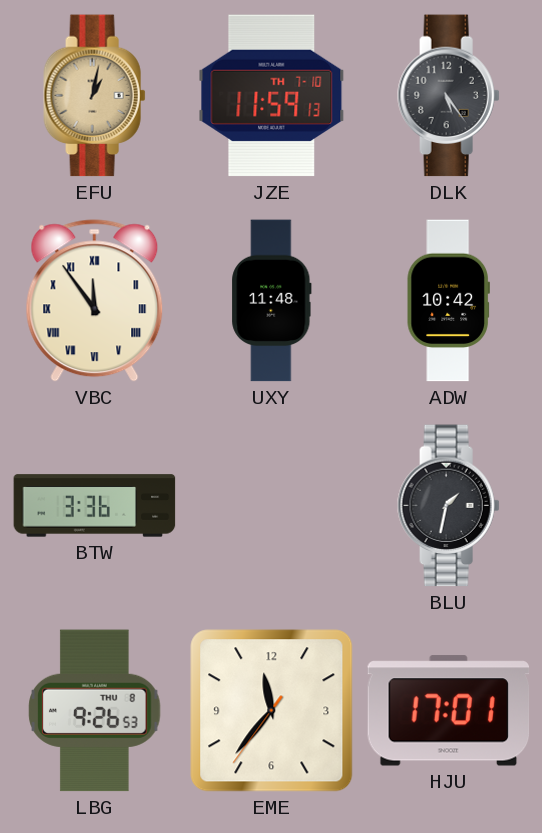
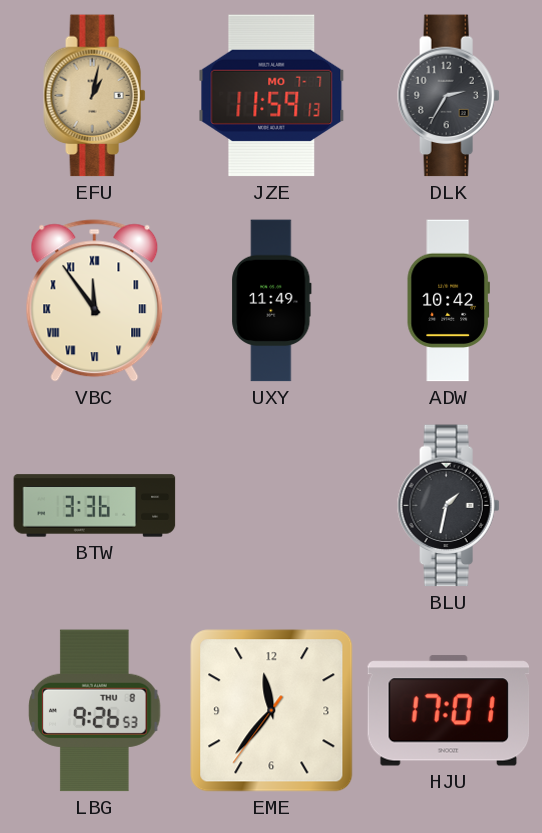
JZE date: TH 7-10 -> MO 7-7
DLK: 5:24 -> 2:35
UXY: 11:48 -> 11:49
